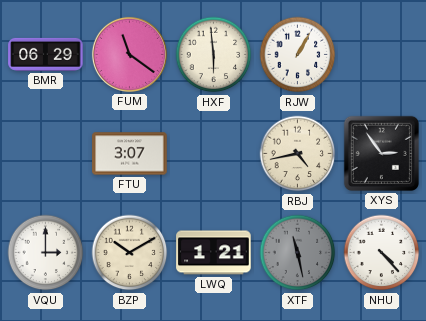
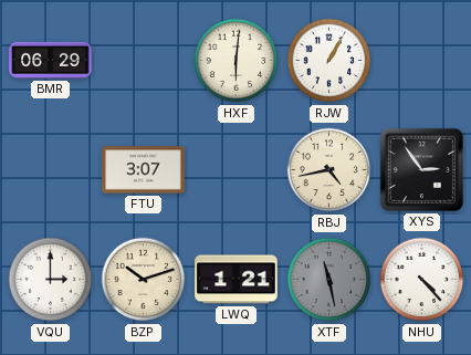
FUM: 11:21 -> none
HXF: 5:59 -> 6:01
BZP: 10:10 -> 10:12
